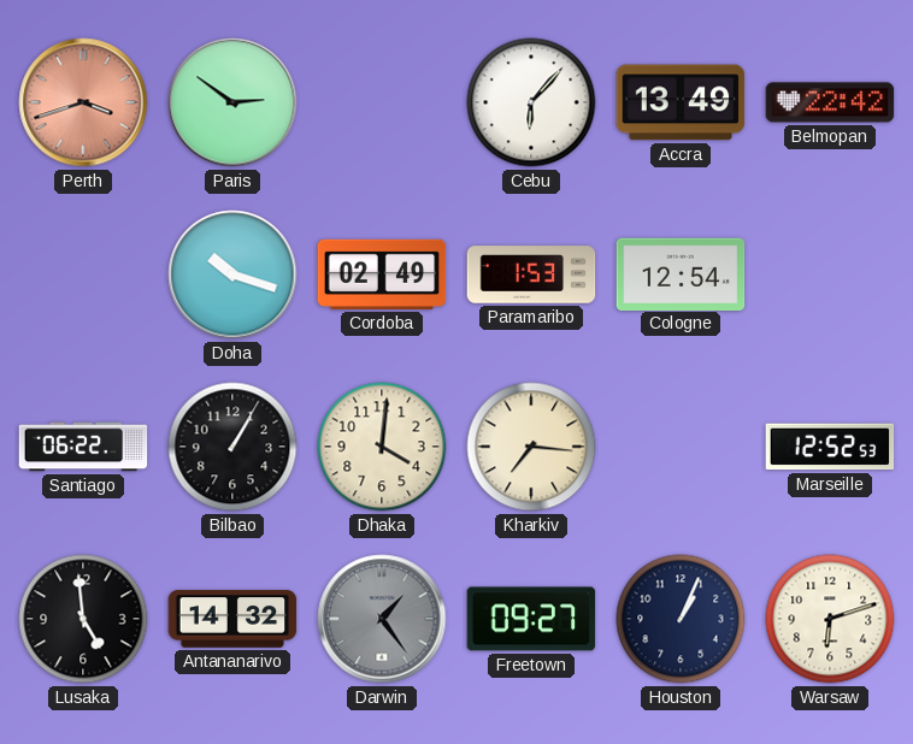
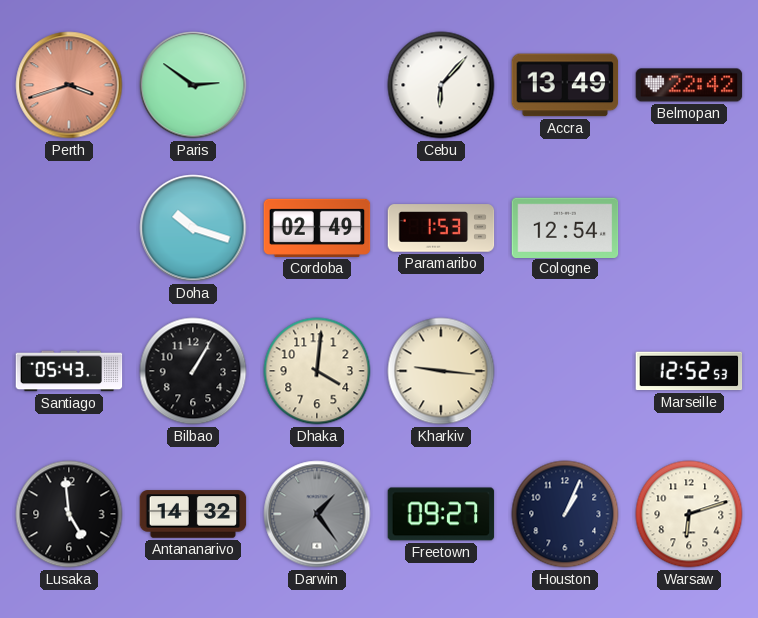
Santiago: 06:22 -> 05:43
Kharkiv: 7:16 -> 9:16
